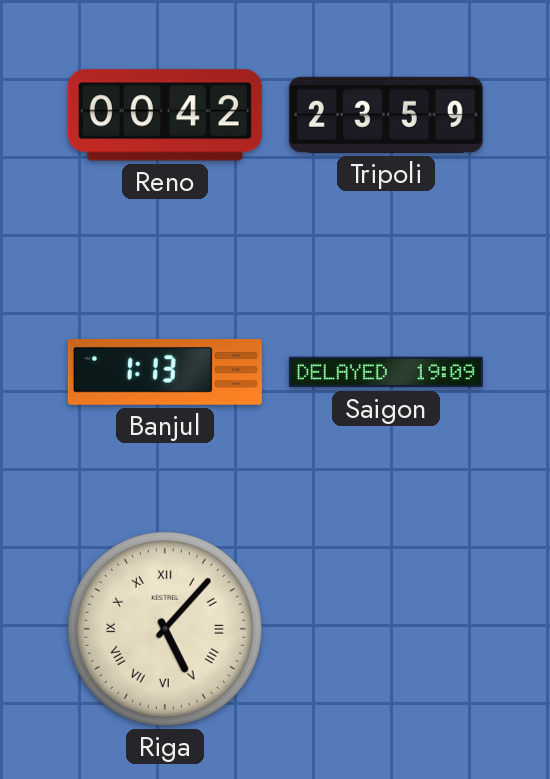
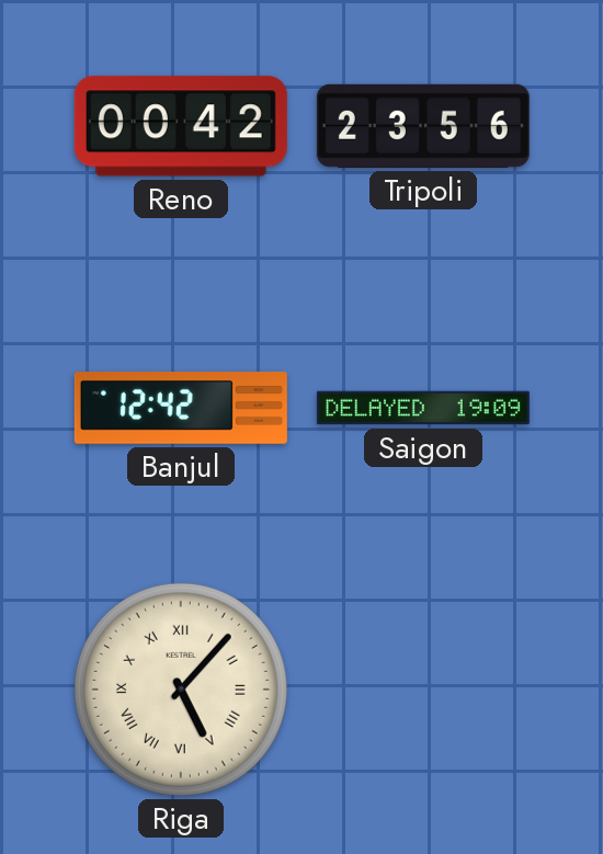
Tripoli: 23:59 -> 23:56
Banjul: 1:13 -> 12:42
